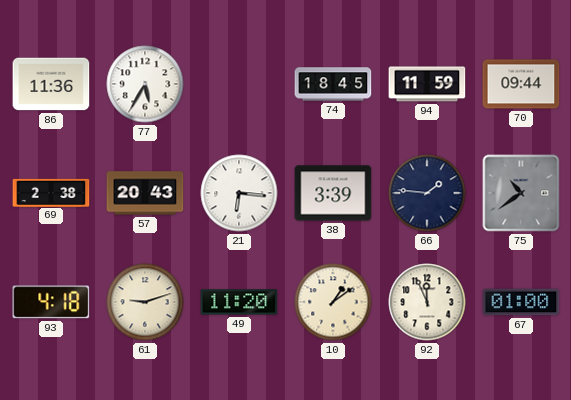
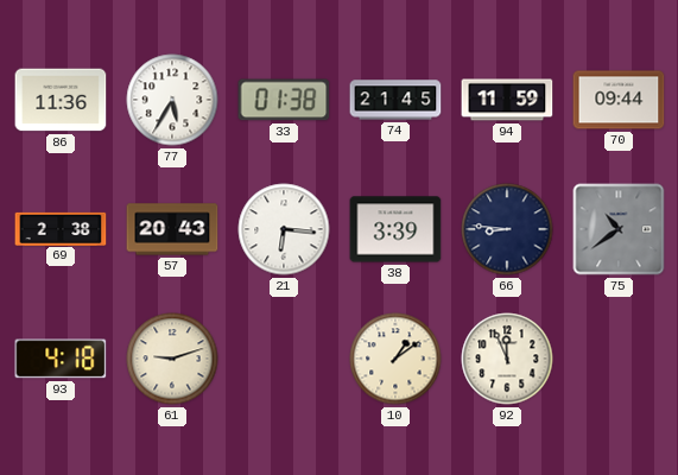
33: none -> 01:38
74: 18:45 -> 21:45
66: 1:46 -> 8:46
49: 11:20 -> none
67: 01:00 -> none
